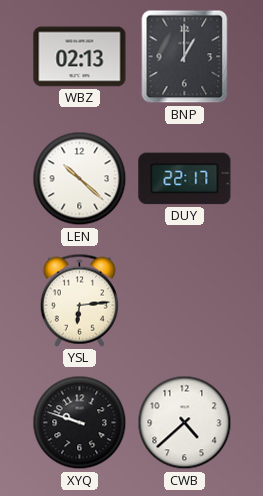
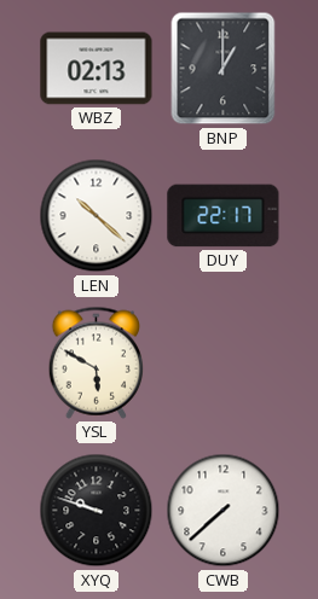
YSL: 6:14 -> 5:50
CWB: 4:38 -> 7:38
